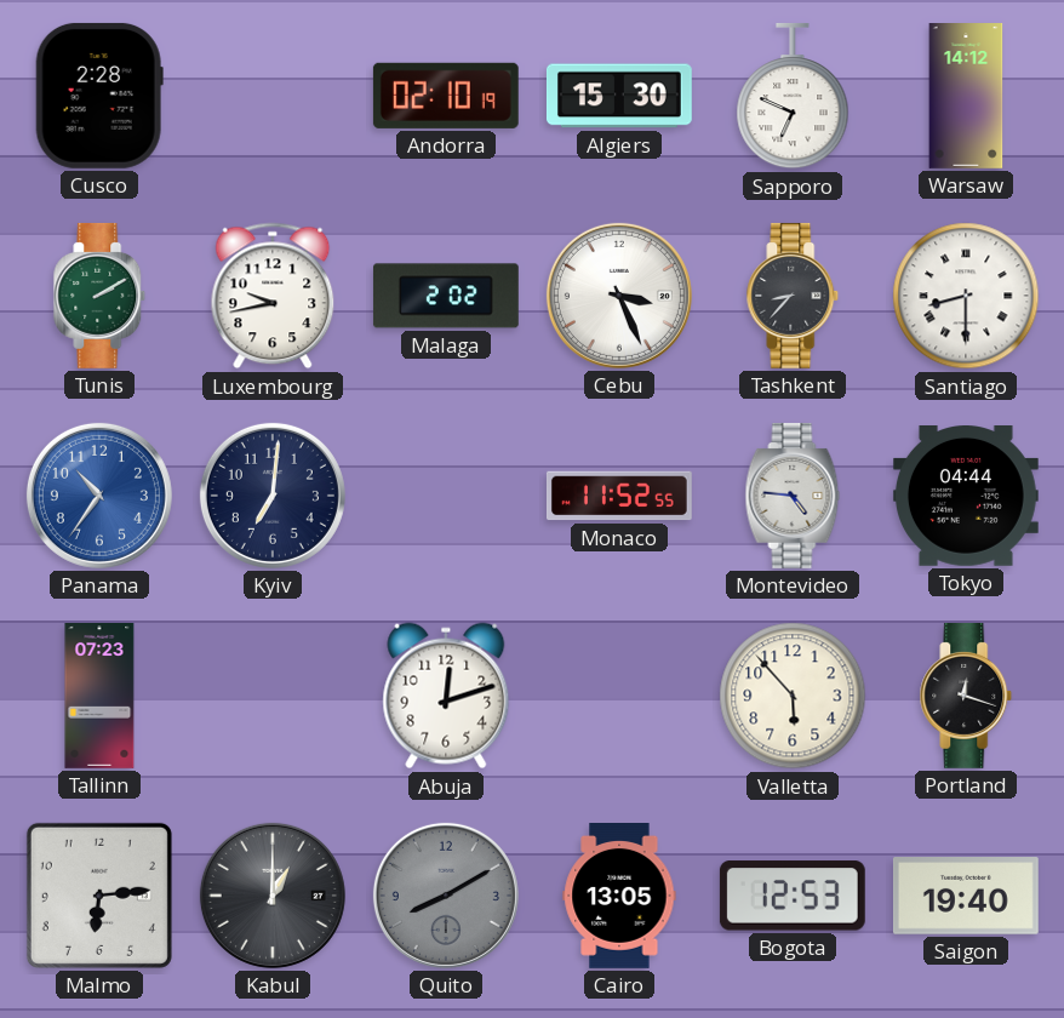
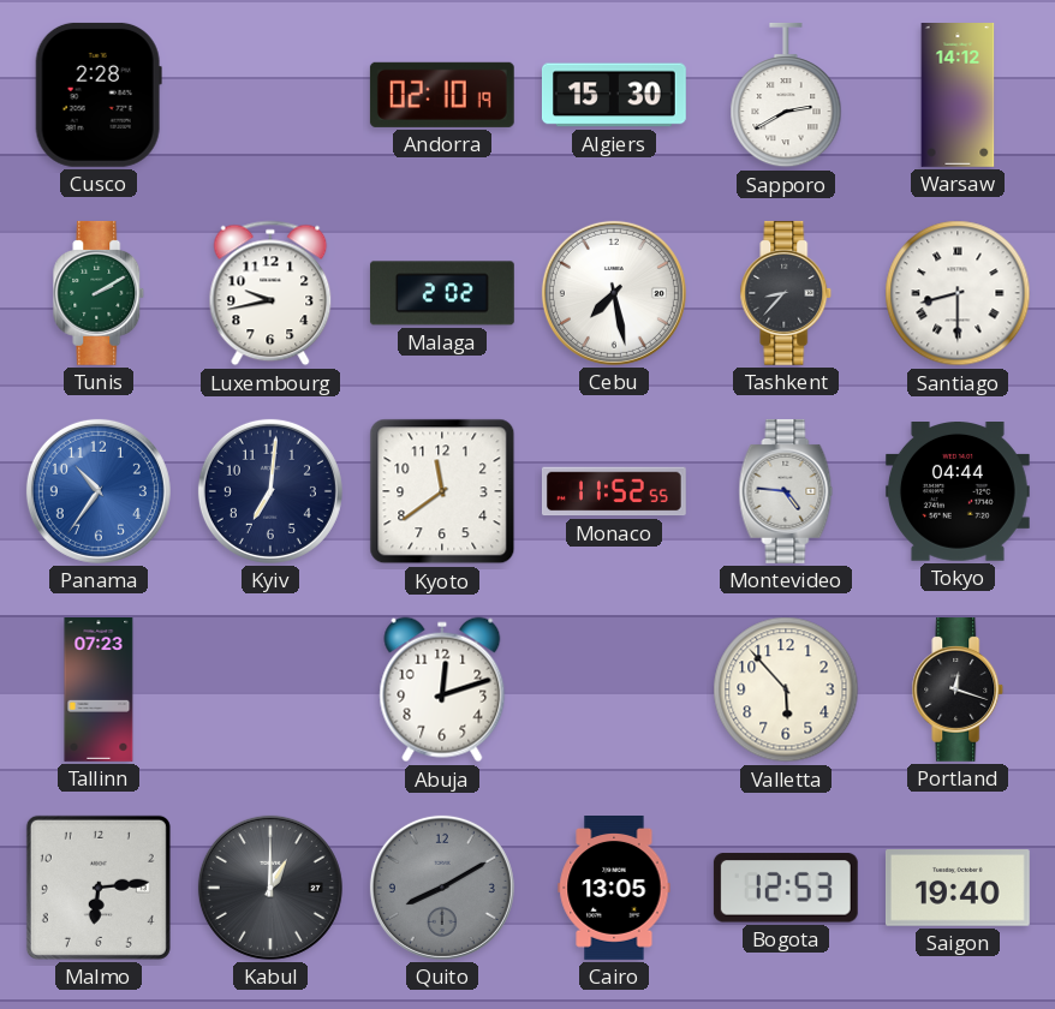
Sapporo: 6:49 -> 2:40
Cebu: 3:26 -> 7:28
Kyoto: none -> 11:39
